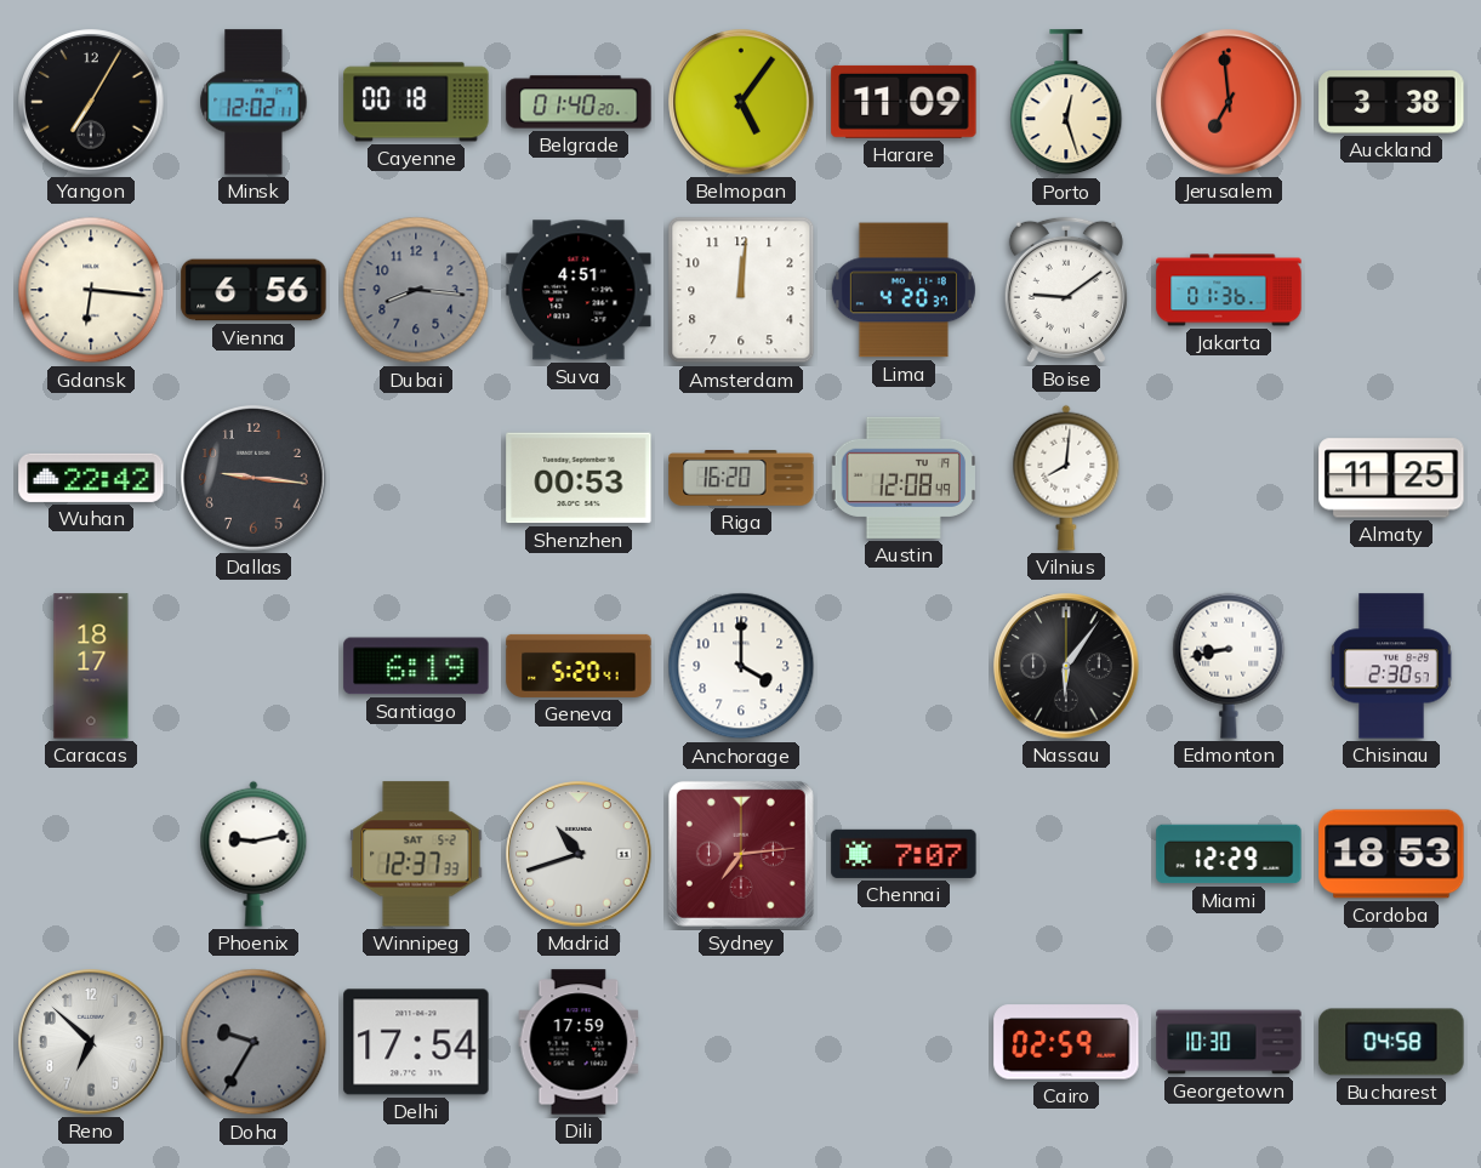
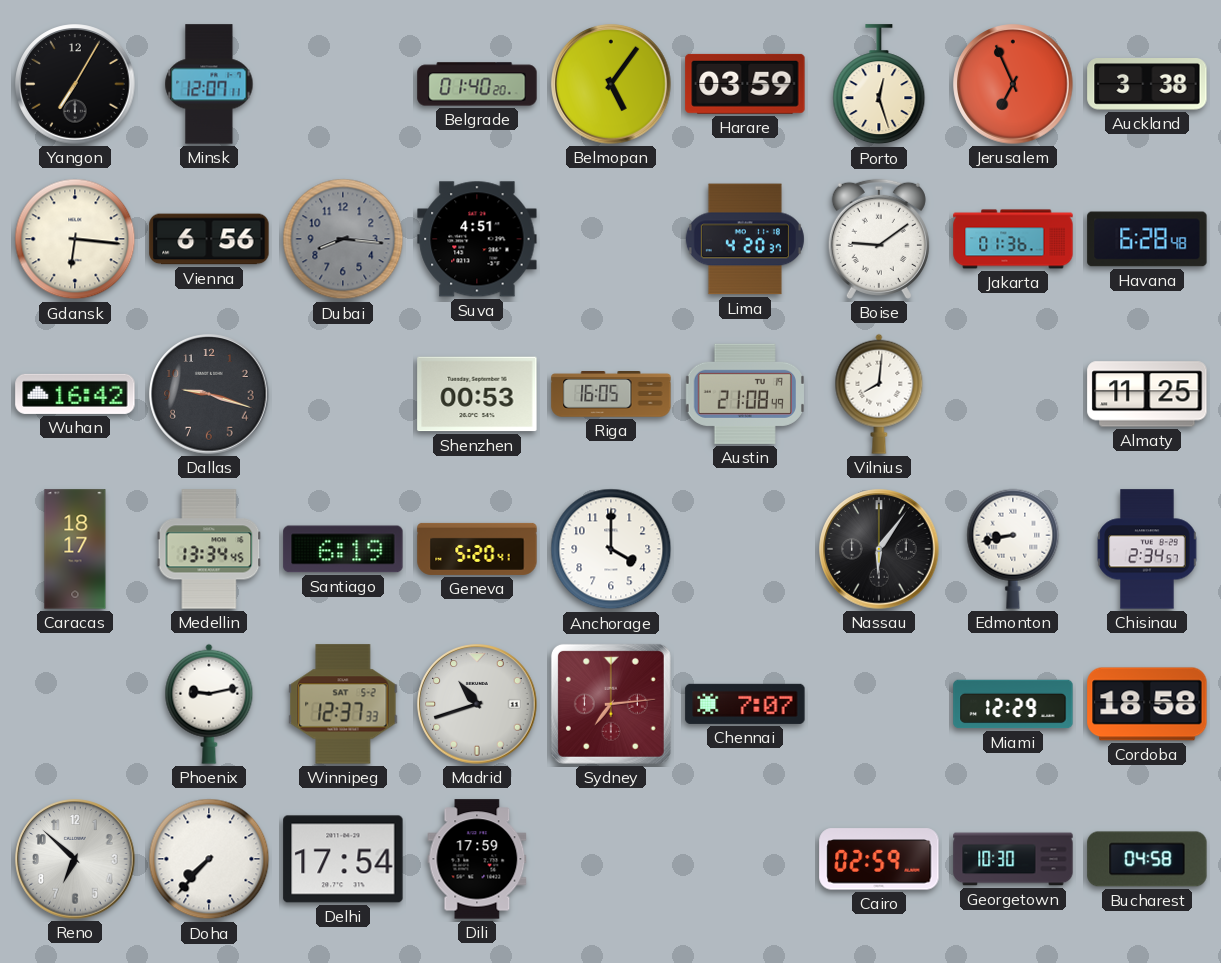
Minsk: 12:02 -> 12:07
Cayenne: 00:18 -> none
Harare: 11:09 -> 03:59
Jerusalem: 6:59 -> 6:56
Amsterdam: 12:01 -> none
Havana: none -> 6:28
Wuhan: 22:42 -> 16:42
Dallas: 9:16 -> 9:18
Riga: 16:20 -> 16:05
Austin: 12:08 -> 21:08
Medellin: none -> 13:34
Chisinau: 2:30 -> 2:34
Cordoba: 18:53 -> 18:58
Doha: 9:35 -> 7:37
Doha dial: grey -> white
